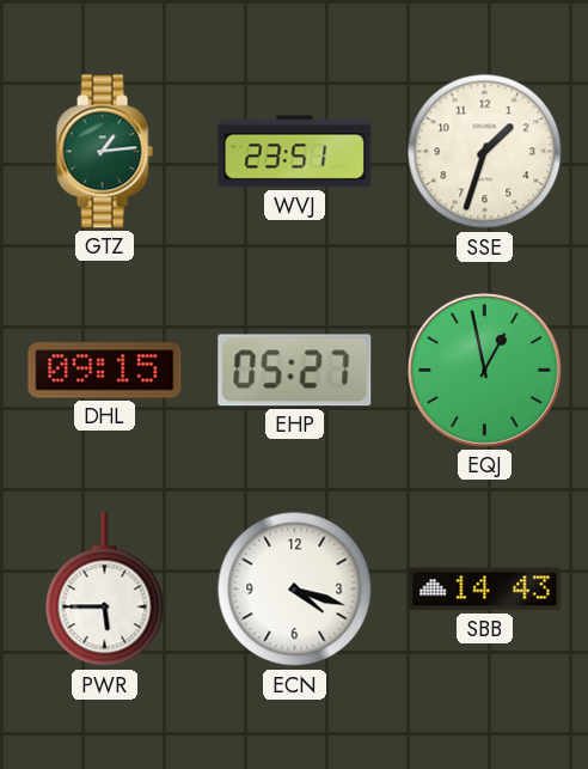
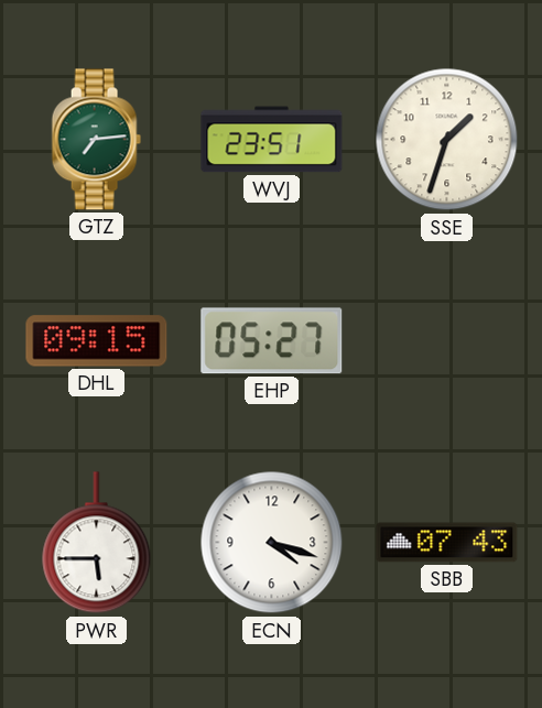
GTZ: 1:14 -> 7:14
EQJ: 12:58 -> none
SBB: 14:43 -> 07:43
